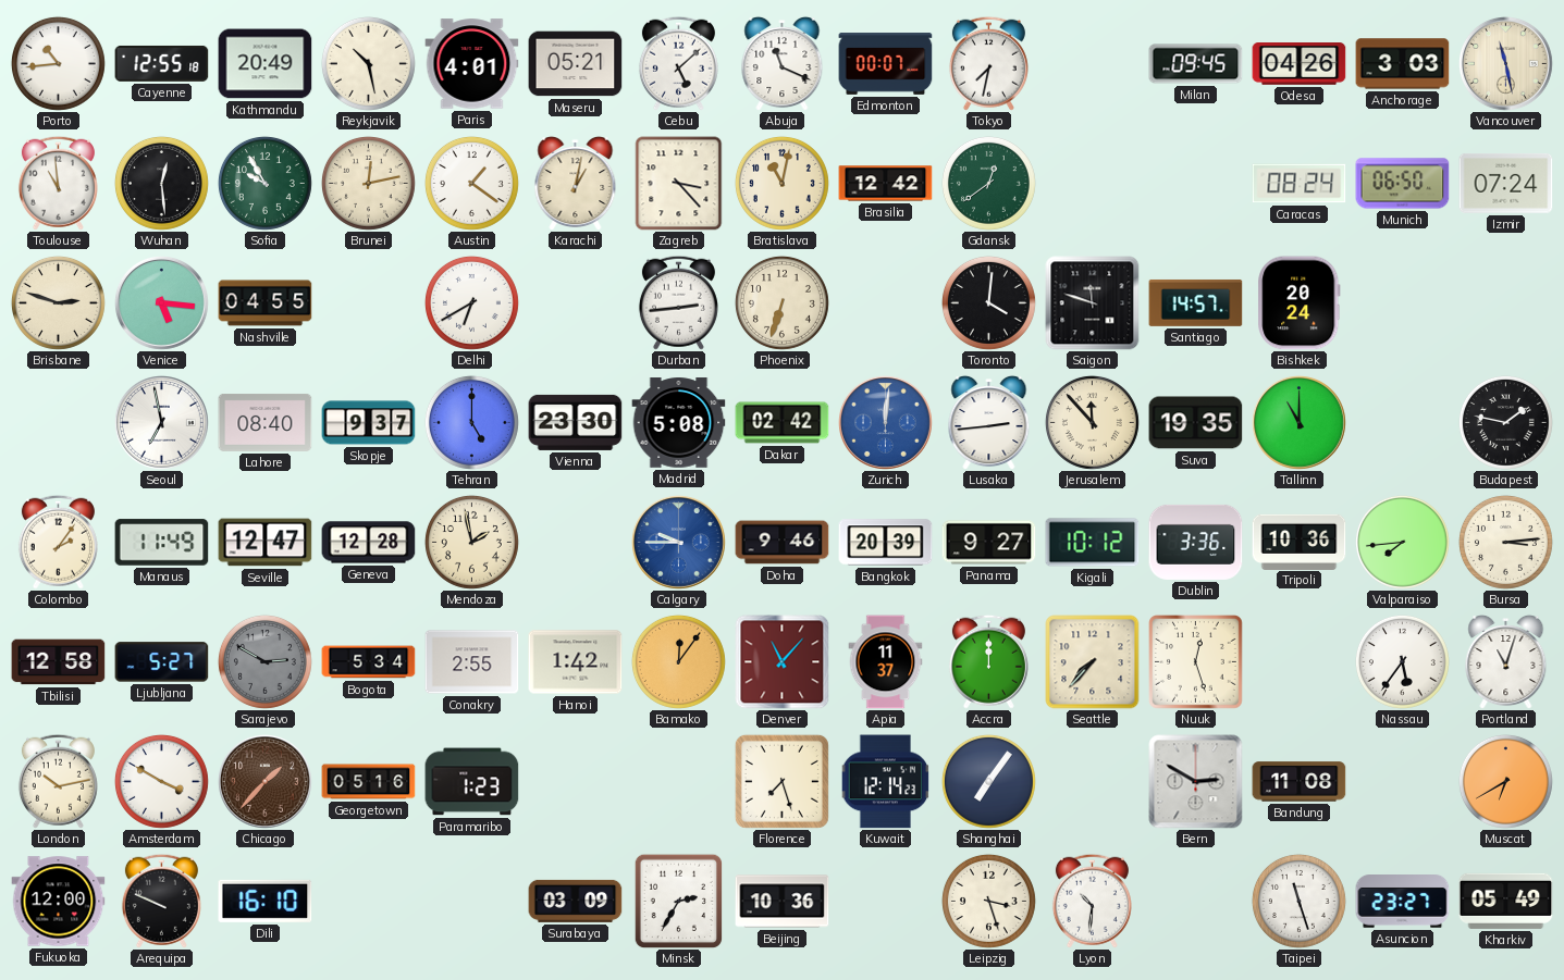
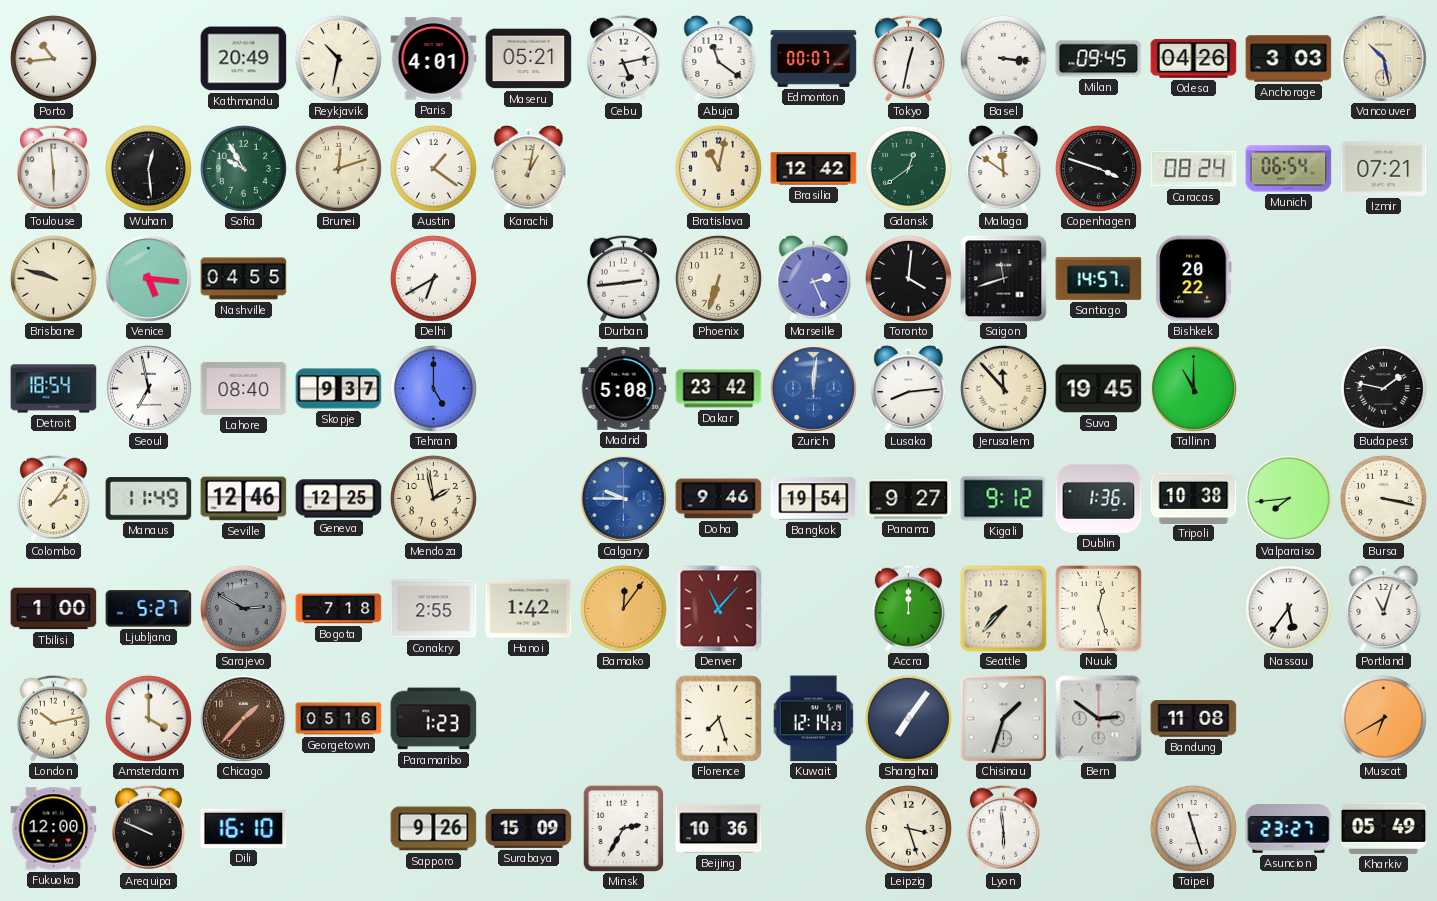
Cayenne: 12:55 -> none
Reykjavik: 10:28 -> 10:32
Cebu: 5:08 -> 5:13
Abuja: 11:19 -> 11:21
Tokyo: 7:32 -> 12:32
Basel: none -> 3:16
Vancouver: 11:28 -> 10:28
Toulouse: 10:59 -> 5:59
Brunei: 12:13 -> 12:12
Zagreb: 3:23 -> none
Malaga: none -> 11:51
Copenhagen: none -> 3:48
Munich: 06:50 -> 06:54
Izmir: 07:24 -> 07:21
Brisbane: 2:48 -> 9:48
Marseille: none -> 2:26
Saigon: 11:48 -> 11:42
Bishkek: 20:24 -> 20:22
Detroit: none -> 18:54
Vienna: 23:30 -> none
Dakar: 02:42 -> 23:42
Lusaka: 2:44 -> 8:14
Suva: 19:35 -> 19:45
Seville: 12:47 -> 12:46
Geneva: 12:28 -> 12:25
Bangkok: 20:39 -> 19:54
Kigali: 10:12 -> 9:12
Dublin: 3:36 -> 1:36
Tripoli: 10:36 -> 10:38
Bursa: 3:14 -> 3:17
Tbilisi: 12:58 -> 1:00
Bogota: 5:34 -> 7:18
Apia: 11:37 -> none
Amsterdam: 3:50 -> 4:00
Chisinau: none -> 1:33
Bern: 2:50 -> 2:51
Sapporo: none -> 9:26
Surabaya: 03:09 -> 15:09
Lyon: 10:31 -> 5:59
